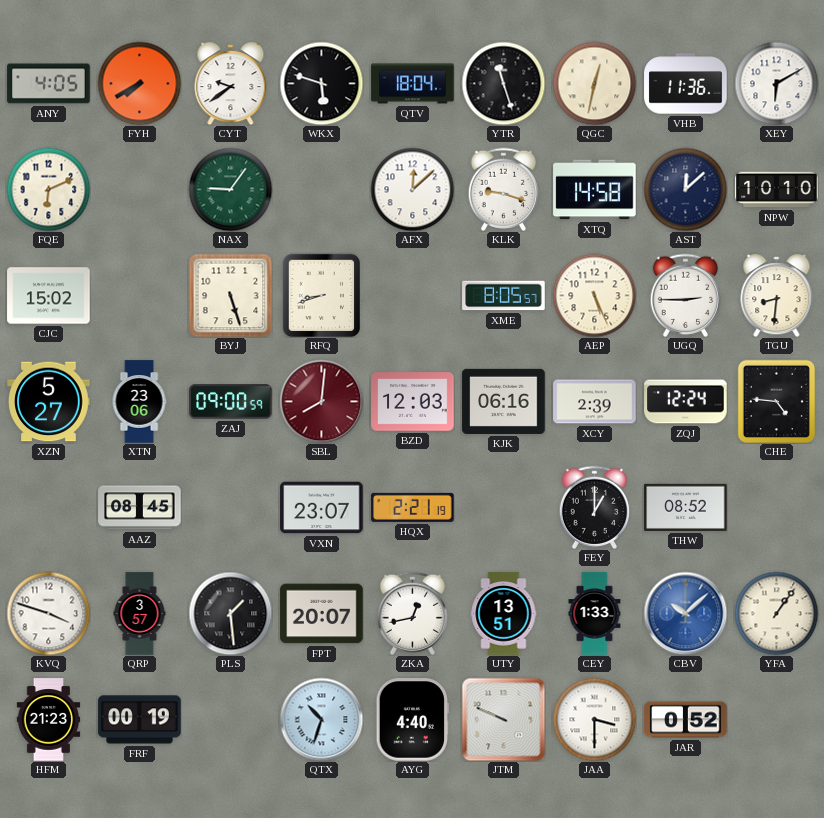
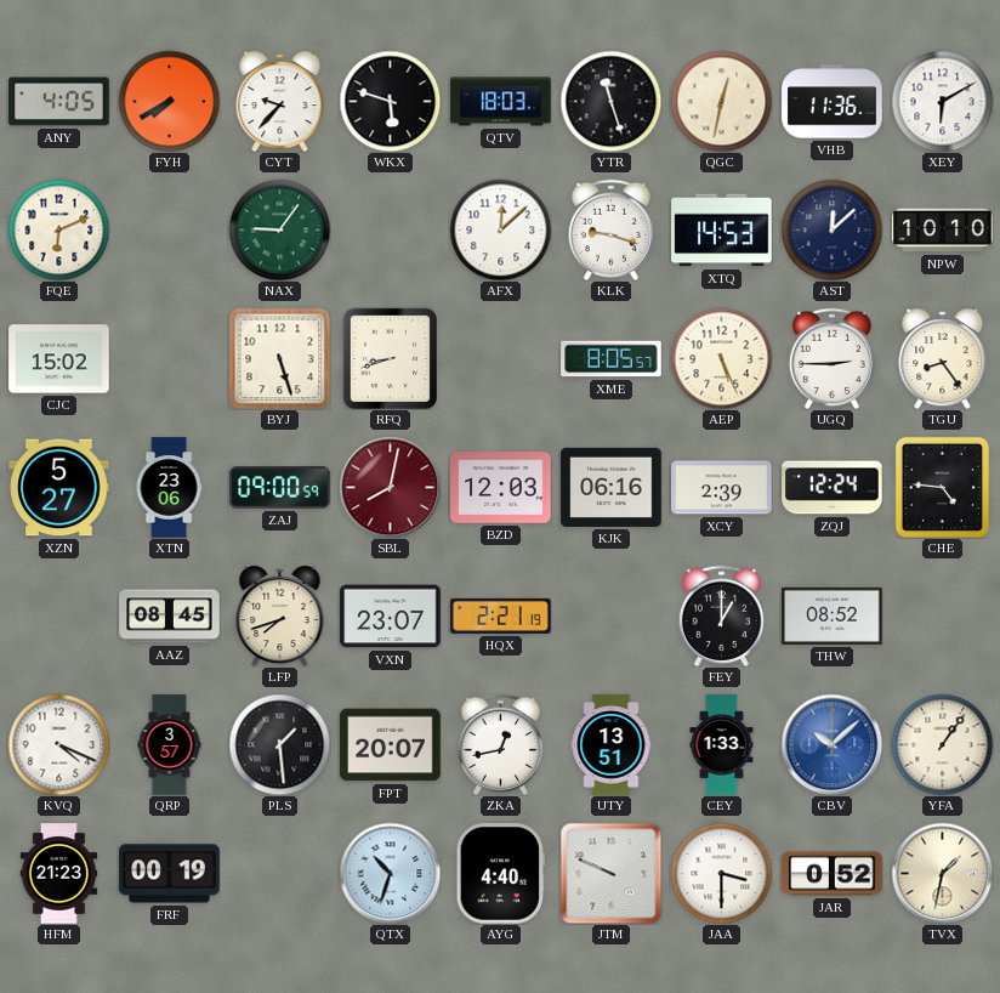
CYT: 9:39 -> 9:37
QTV: 18:04 -> 18:03
XTQ: 14:58 -> 14:53
TGU: 8:31 -> 8:24
SBL: 8:01 -> 8:02
LFP: none -> 7:42
KVQ: 3:48 -> 4:19
TVX: none -> 1:32
